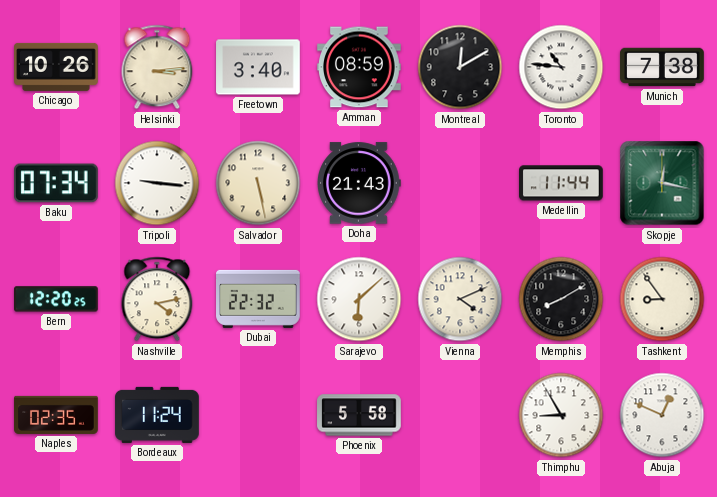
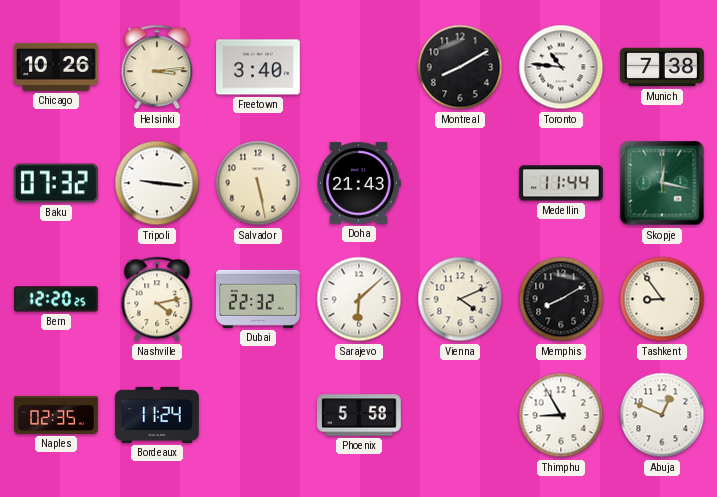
Amman: 08:59 -> none
Montreal: 12:10 -> 8:10
Baku: 07:34 -> 07:32
